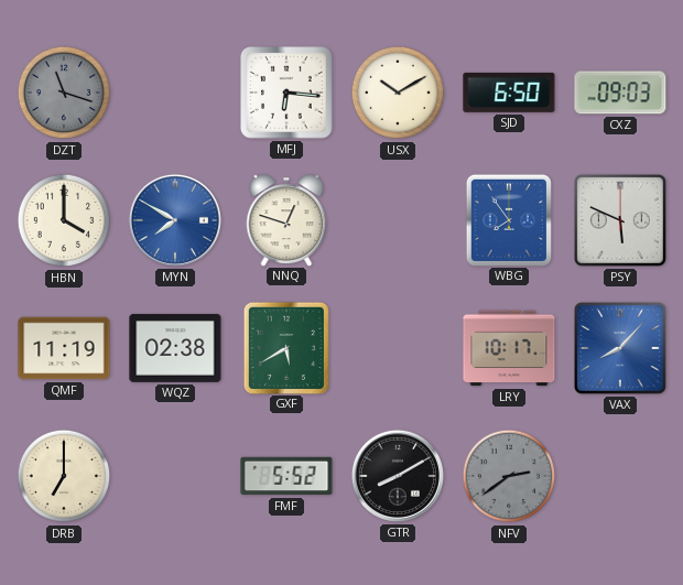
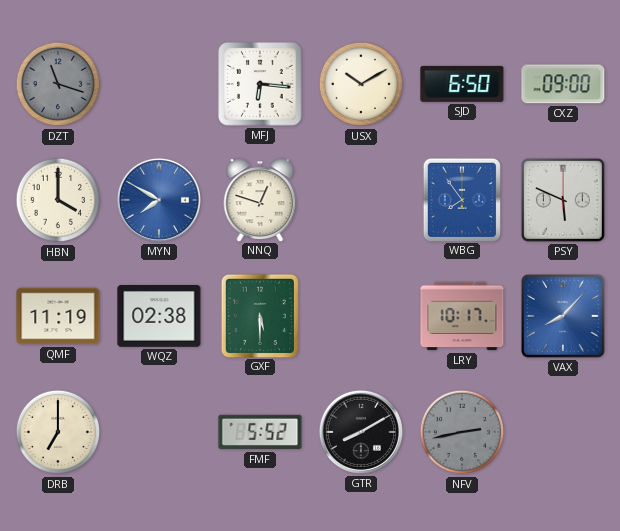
CXZ: 09:03 -> 09:00
GXF: 5:40 -> 5:30
NFV: 2:39 -> 2:43
